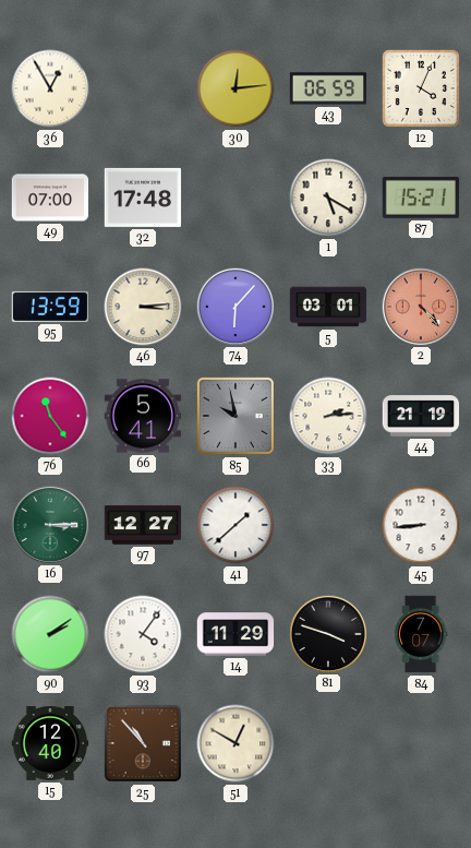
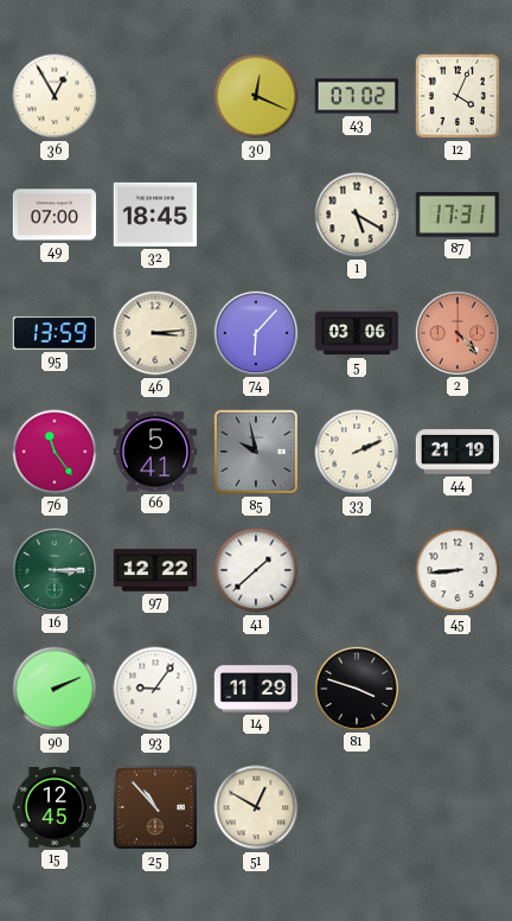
30: 12:14 -> 12:19
43: 06:59 -> 07:02
32: 17:48 -> 18:45
87: 15:21 -> 17:31
5: 03:01 -> 03:06
33: 2:14 -> 2:11
97: 12:27 -> 12:22
90: 2:09 -> 2:11
93: 4:06 -> 9:06
84: 7:07 -> none
15: 12:40 -> 12:45
